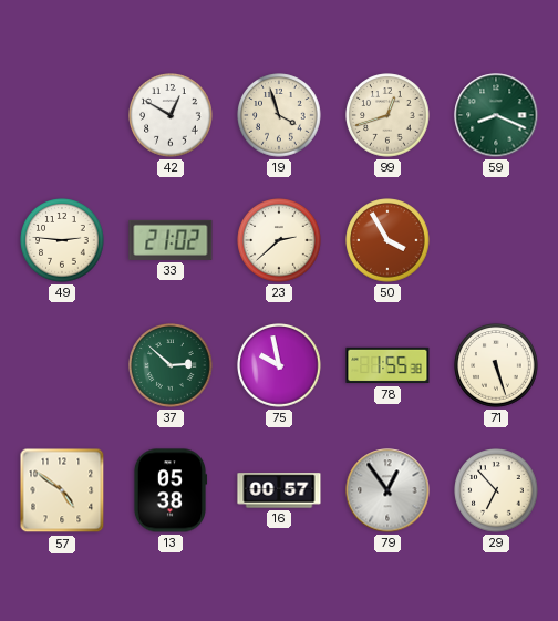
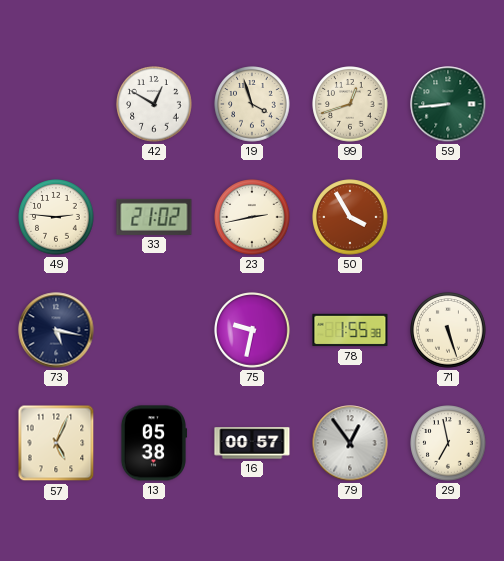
59: 8:19 -> 8:44
23: 2:38 -> 2:43
73: none -> 5:17
37: 2:52 -> none
75: 9:58 -> 9:32
57: 4:51 -> 5:04
29: 6:53 -> 6:58
